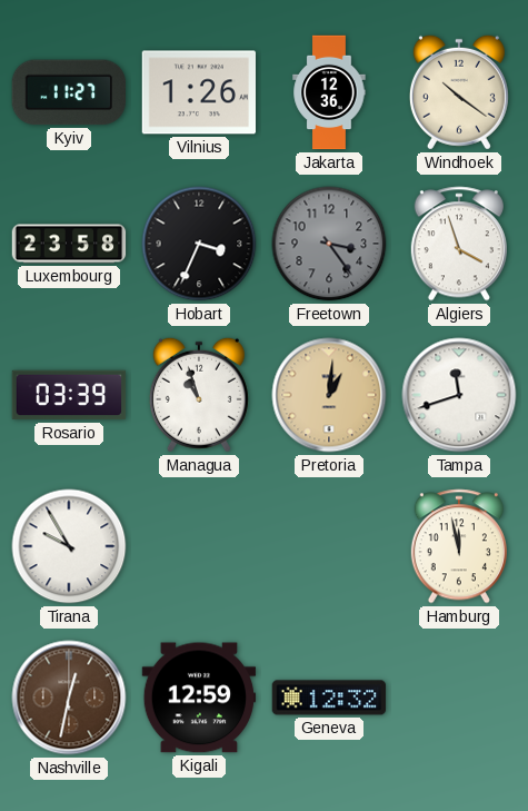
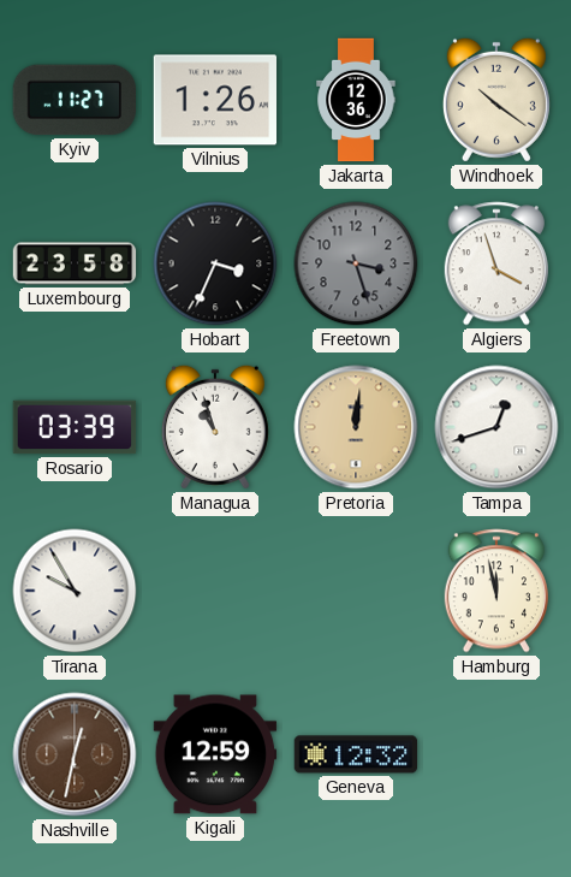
Freetown: 3:24 -> 3:27
Pretoria: 1:01 -> 12:01
Tampa: 11:42 -> 12:42
